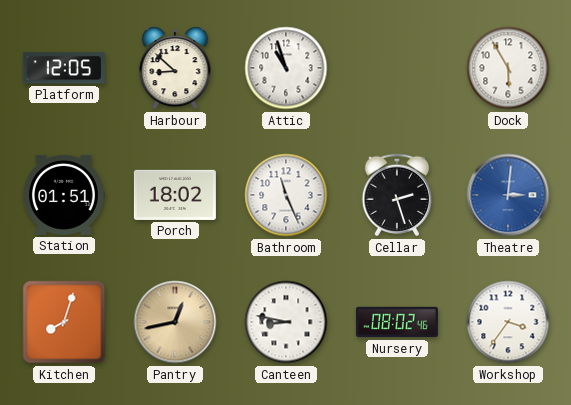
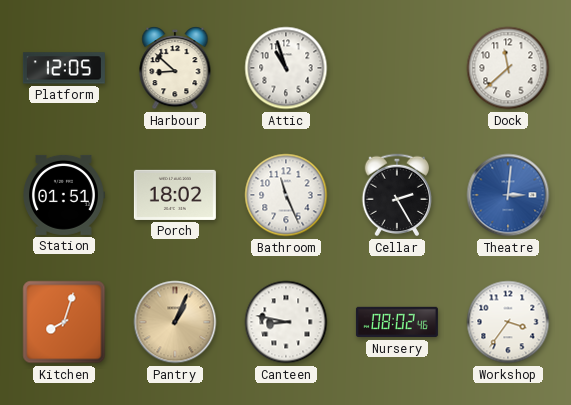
Dock: 5:55 -> 11:38
Cellar: 2:27 -> 2:25
Pantry: 12:43 -> 1:04
